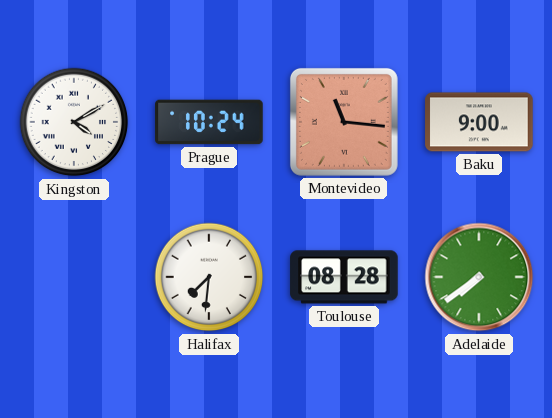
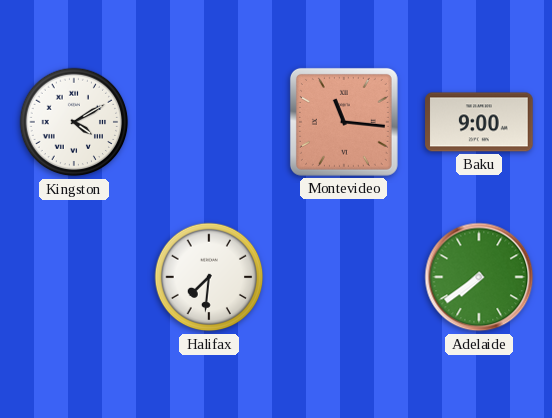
Prague: 10:24 -> none
Toulouse: 08:28 -> none
